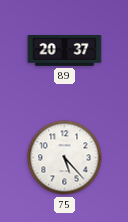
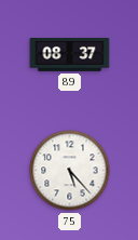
89: 20:37 -> 08:37
